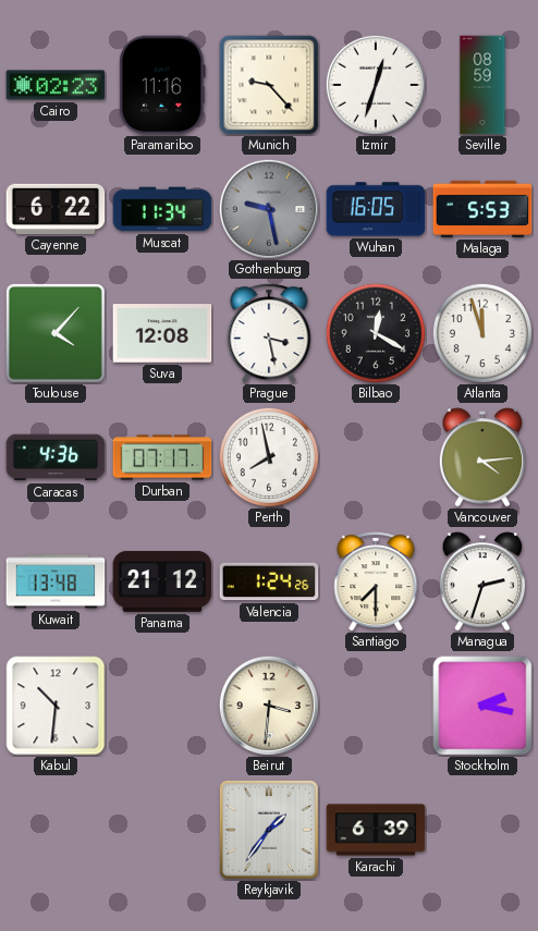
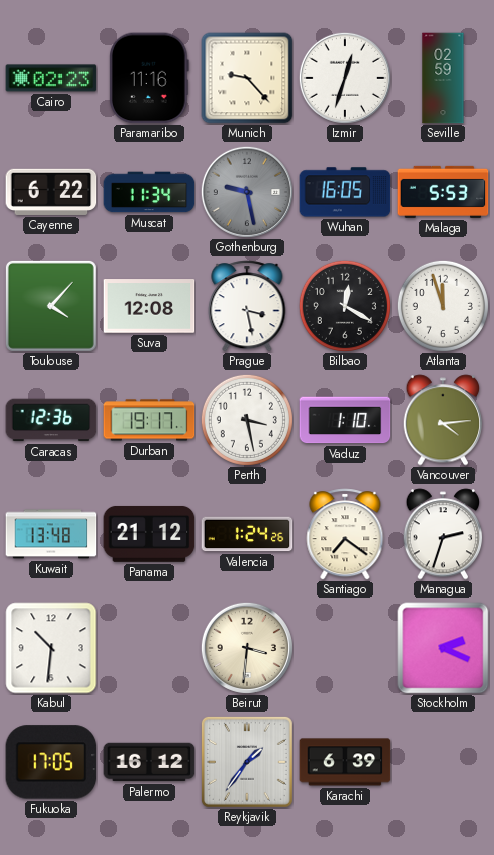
Seville: 08:59 -> 02:59
Caracas: 4:36 -> 12:36
Durban: 07:17 -> 19:17
Perth: 7:58 -> 3:28
Vaduz: none -> 1:10
Santiago: 7:30 -> 7:21
Stockholm: 2:17 -> 2:19
Fukuoka: none -> 17:05
Palermo: none -> 16:12
